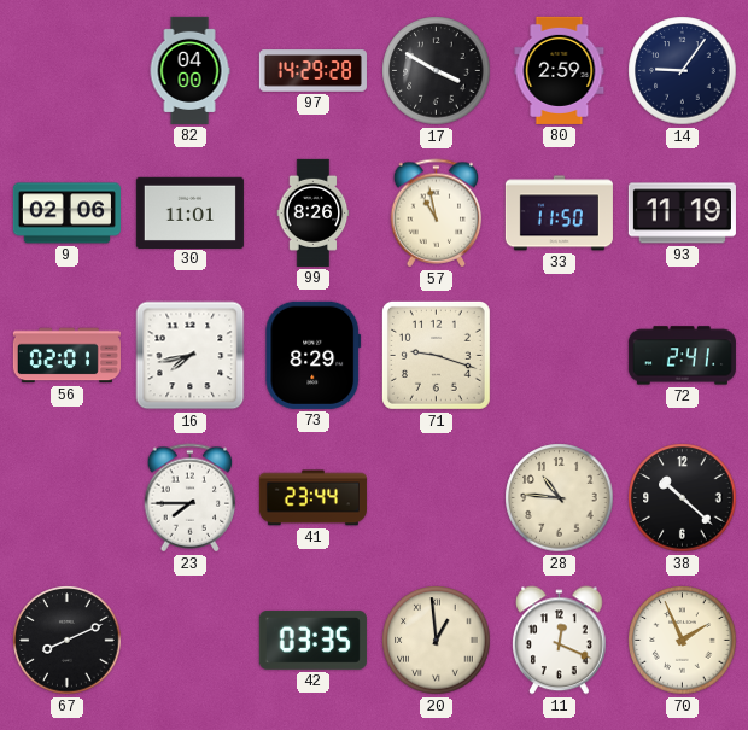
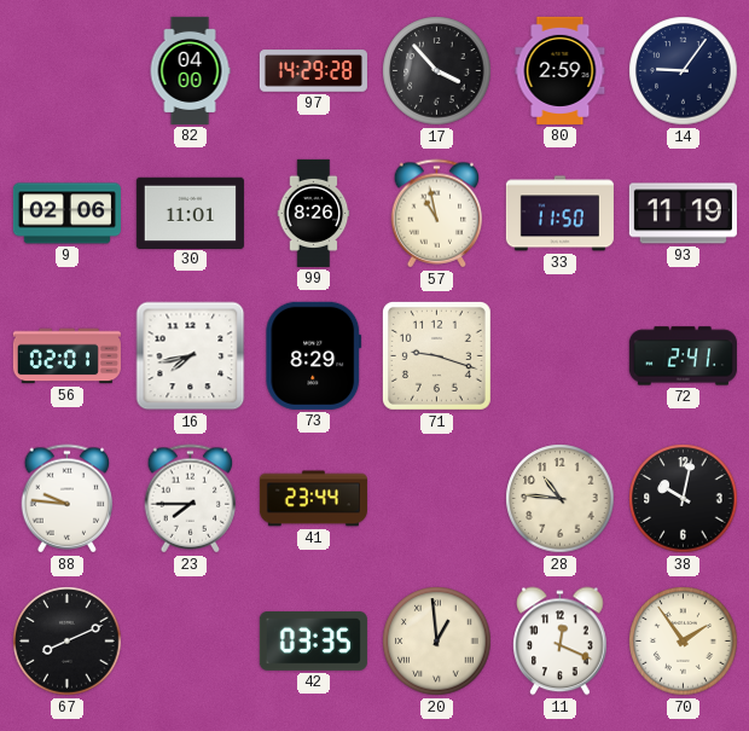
17: 3:50 -> 3:53
88: none -> 9:46
38: 10:22 -> 10:02
70: 1:56 -> 1:54
